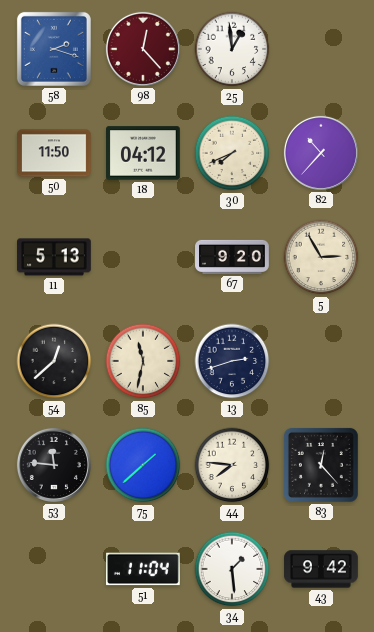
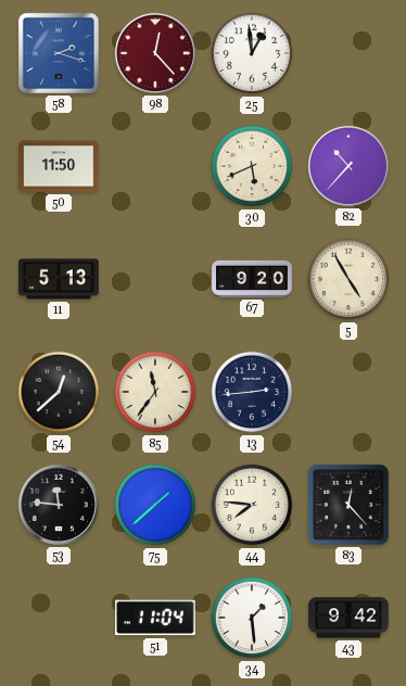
18: 04:12 -> none
30: 7:41 -> 5:41
5: 2:55 -> 4:55
85: 11:32 -> 11:36
13: 2:42 -> 2:44
